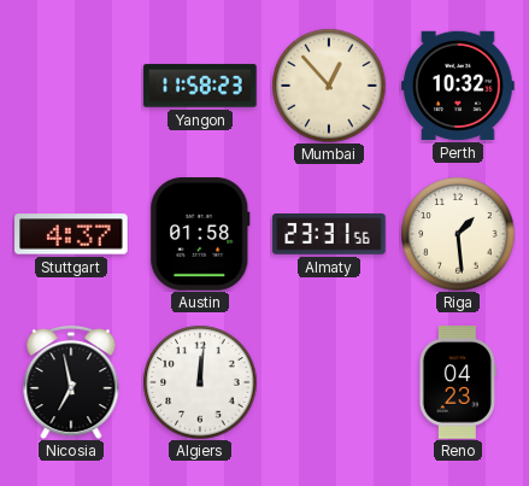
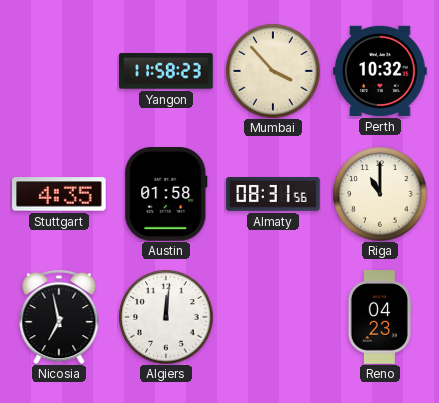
Mumbai: 12:53 -> 3:53
Stuttgart: 4:37 -> 4:35
Almaty: 23:31 -> 08:31
Riga: 1:29 -> 11:00
